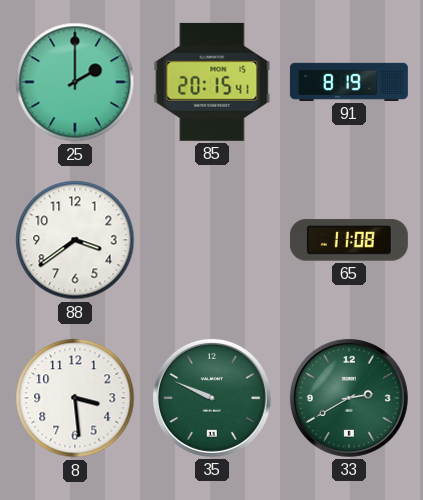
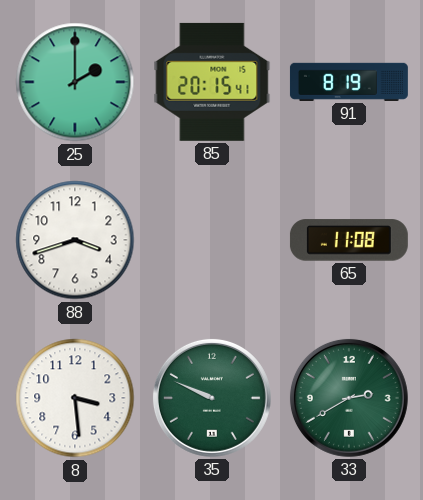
88: 3:39 -> 3:42
